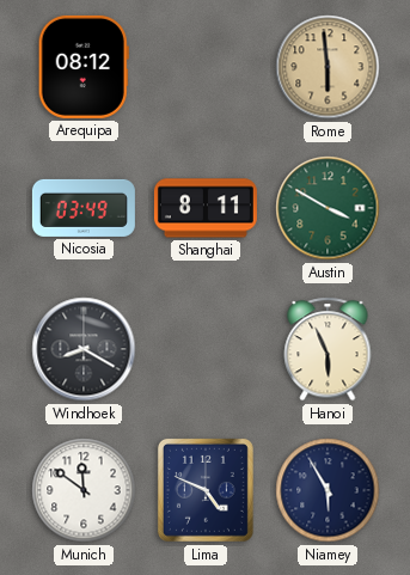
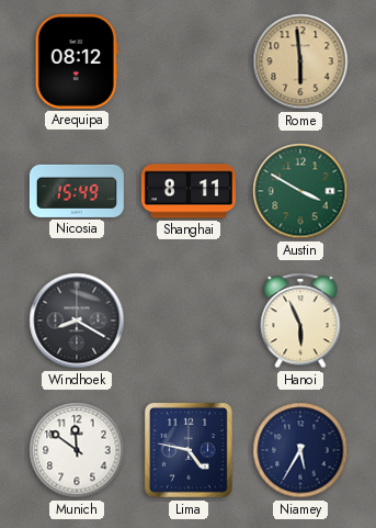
Nicosia: 03:49 -> 15:49
Lima: 4:49 -> 4:47
Niamey: 5:55 -> 5:35
